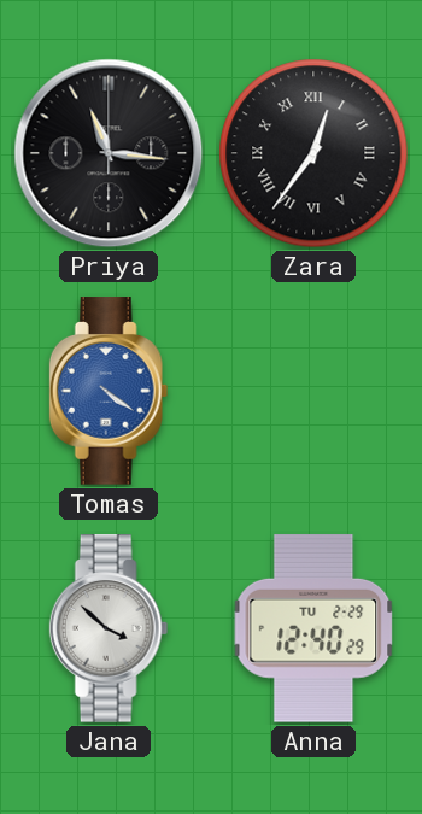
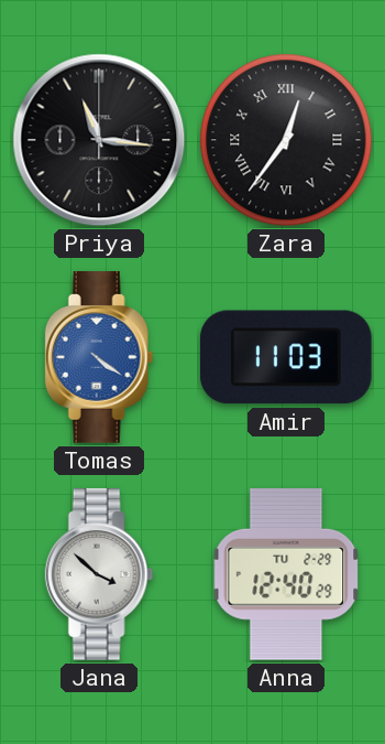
Amir: none -> 11:03
